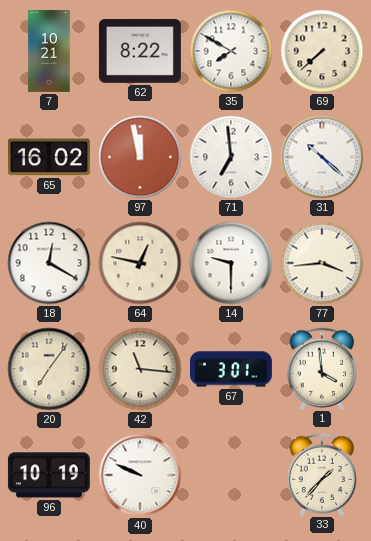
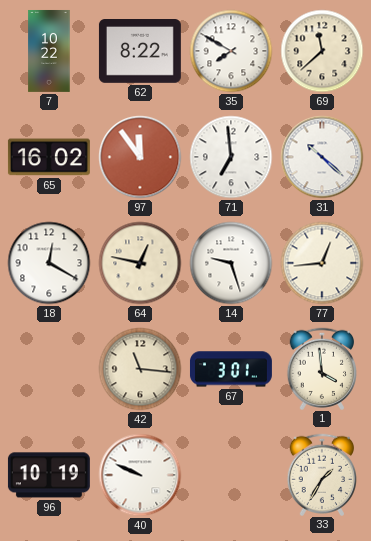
7: 10:21 -> 10:22
69: 7:38 -> 11:38
97: 11:58 -> 11:54
14: 9:30 -> 9:27
77: 3:44 -> 12:44
20: 7:06 -> none
33: 1:37 -> 1:35
